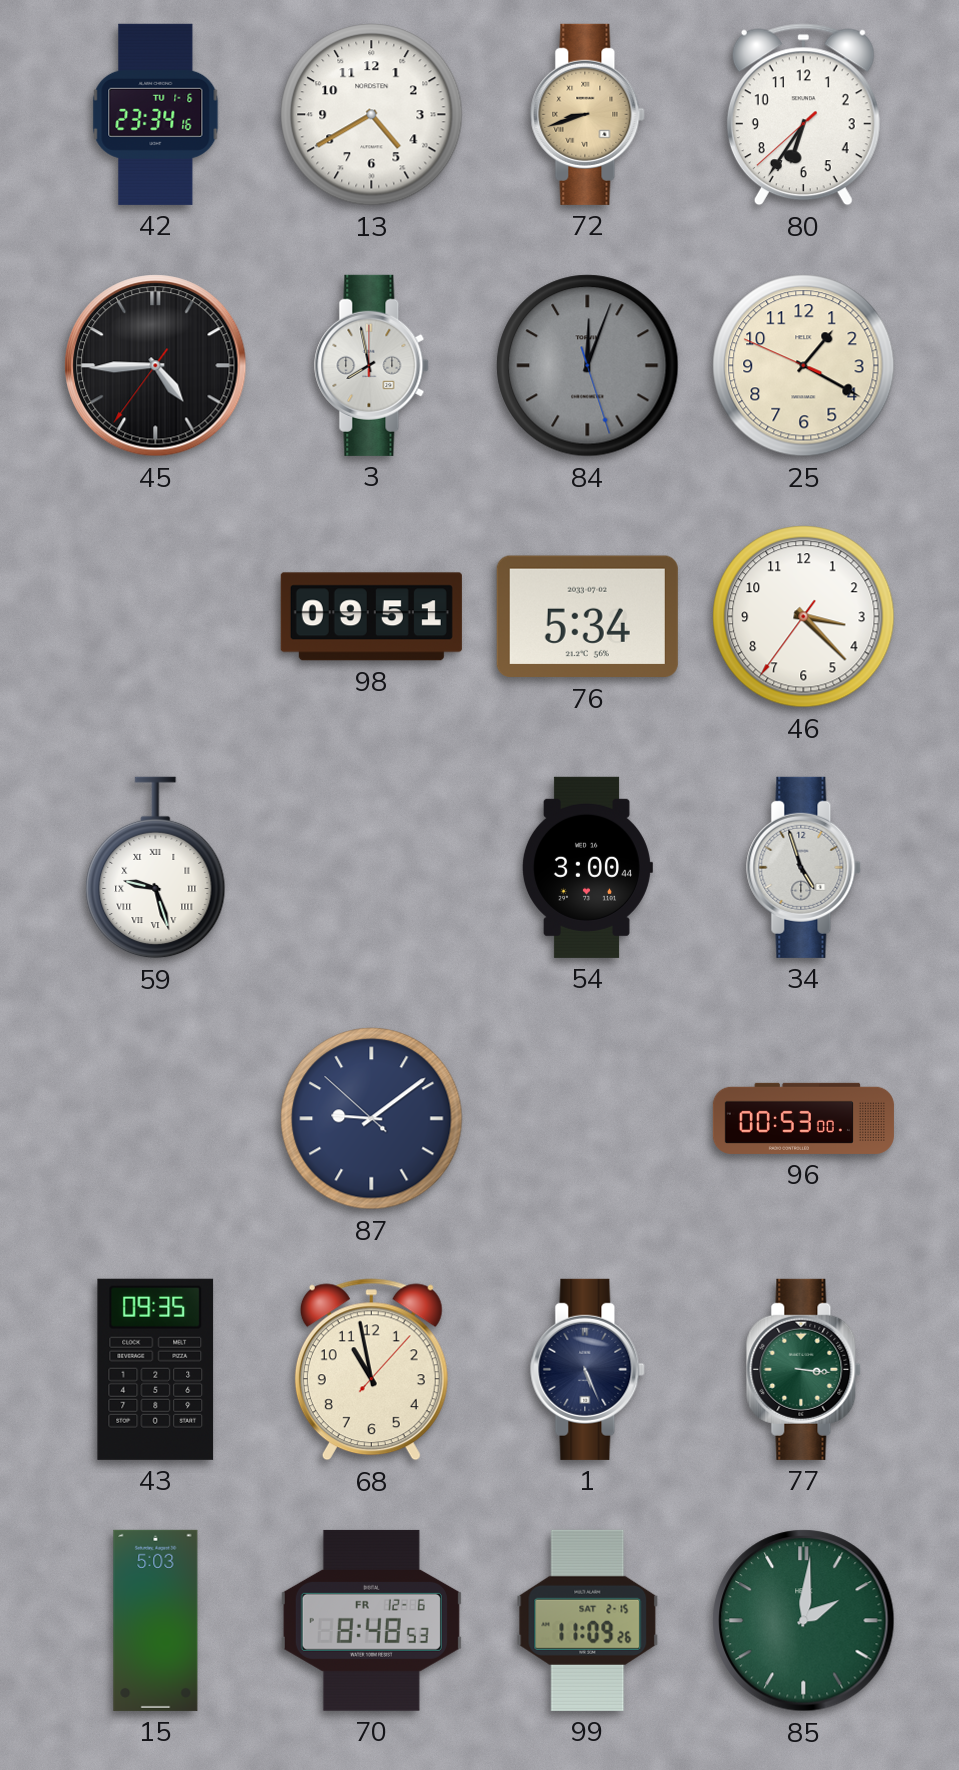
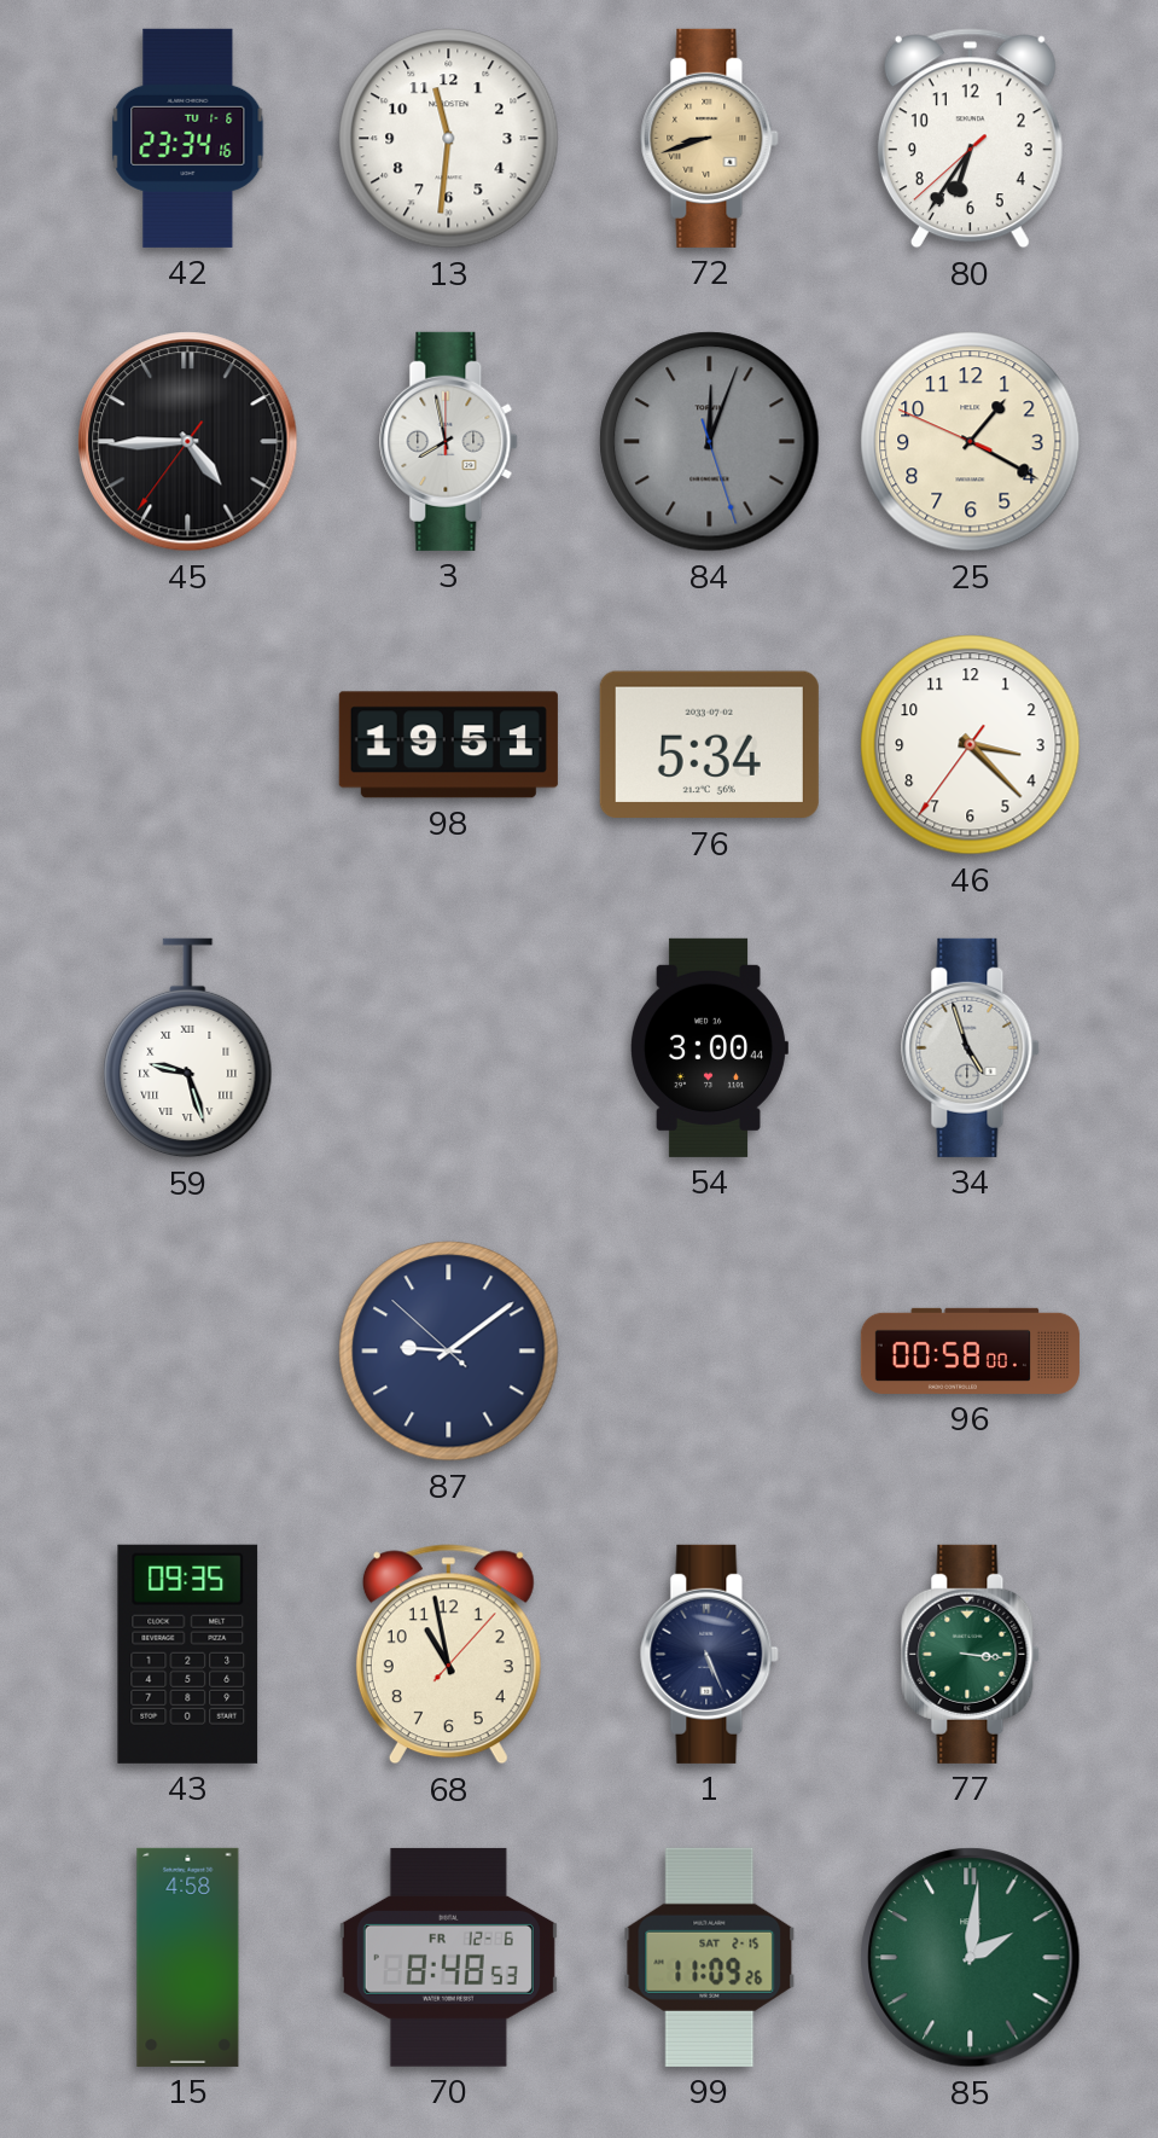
13: 4:40 -> 11:31
98: 09:51 -> 19:51
96: 00:53 -> 00:58
15: 5:03 -> 4:58
